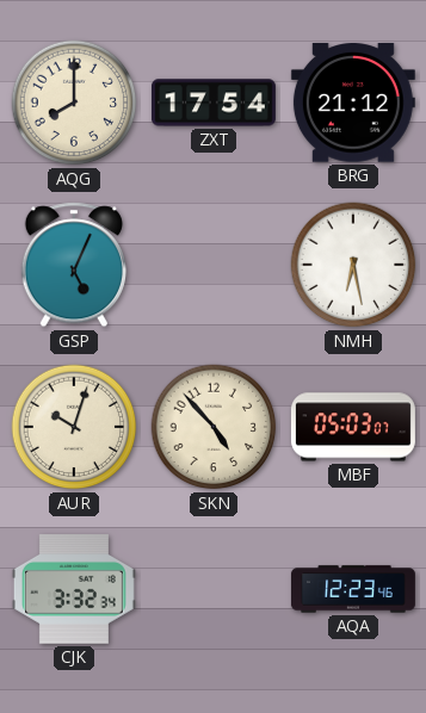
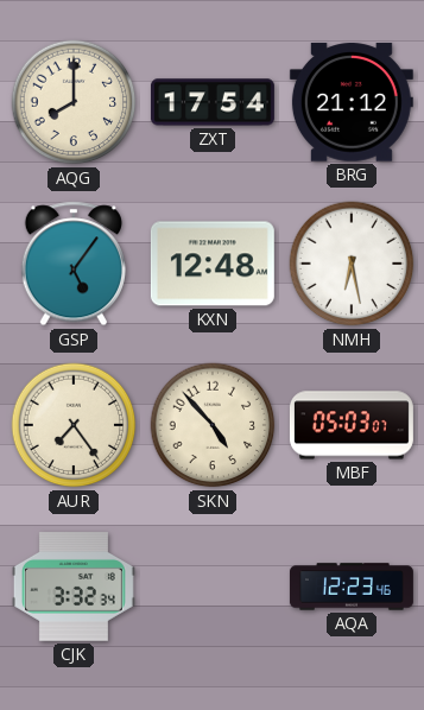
GSP: 5:04 -> 5:06
KXN: none -> 12:48
AUR: 10:03 -> 7:24
